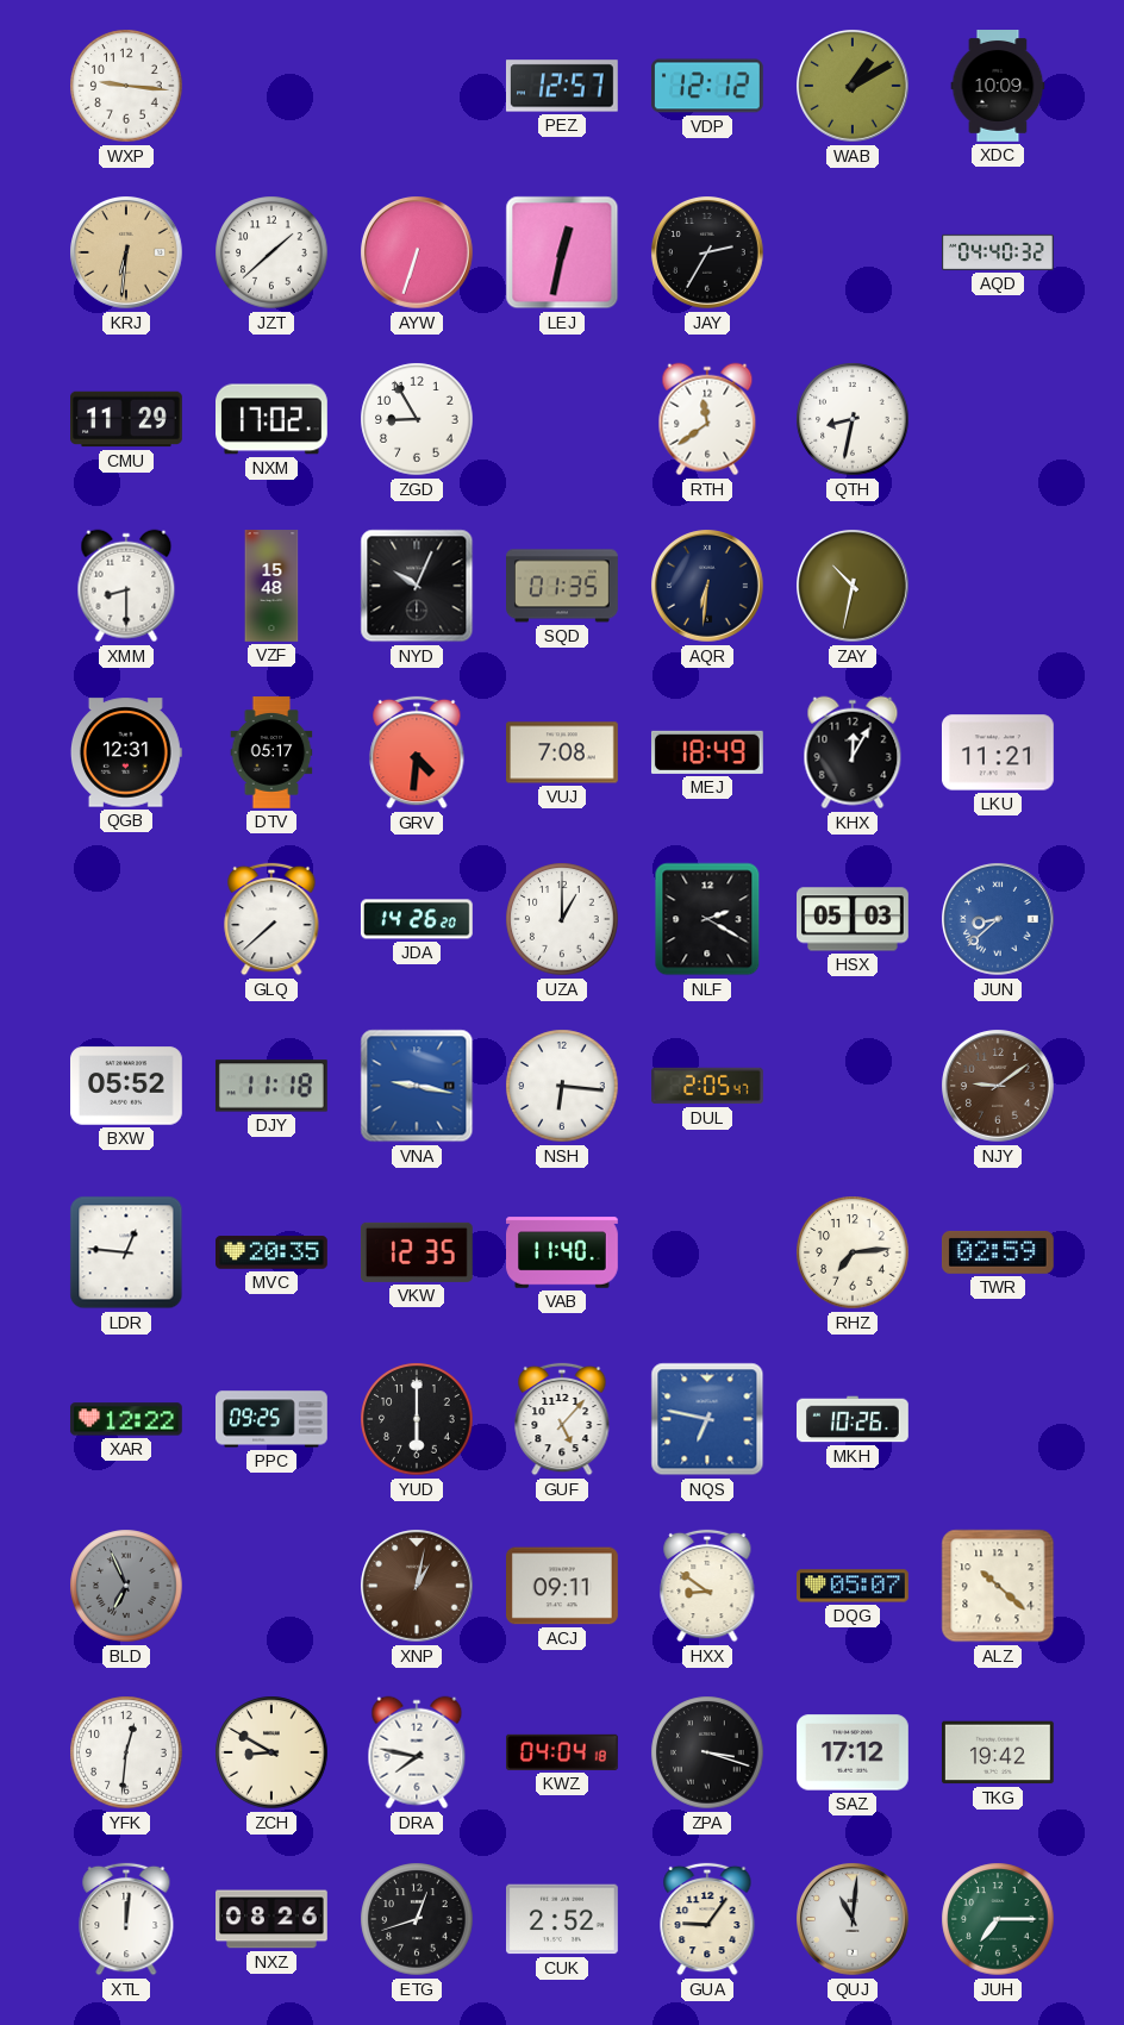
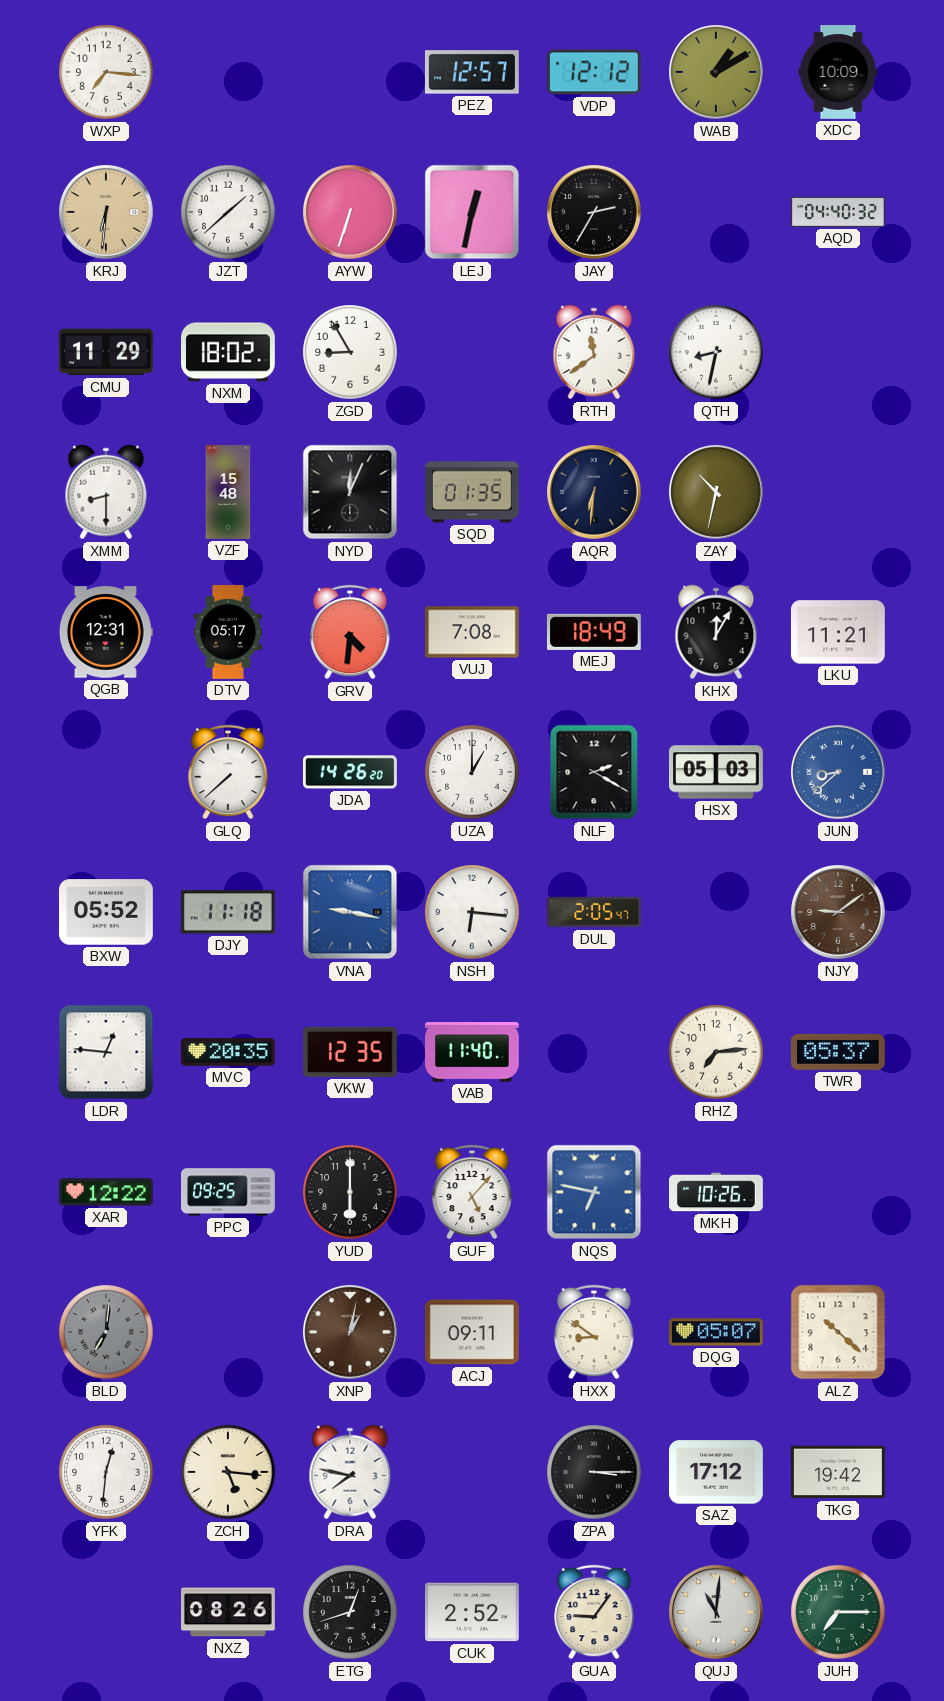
WXP: 9:16 -> 7:16
NXM: 17:02 -> 18:02
NYD: 10:04 -> 12:04
TWR: 02:59 -> 05:37
BLD: 6:56 -> 7:01
ZCH: 8:50 -> 5:16
KWZ: 04:04 -> none
ZPA: 3:18 -> 3:15
XTL: 12:01 -> none
